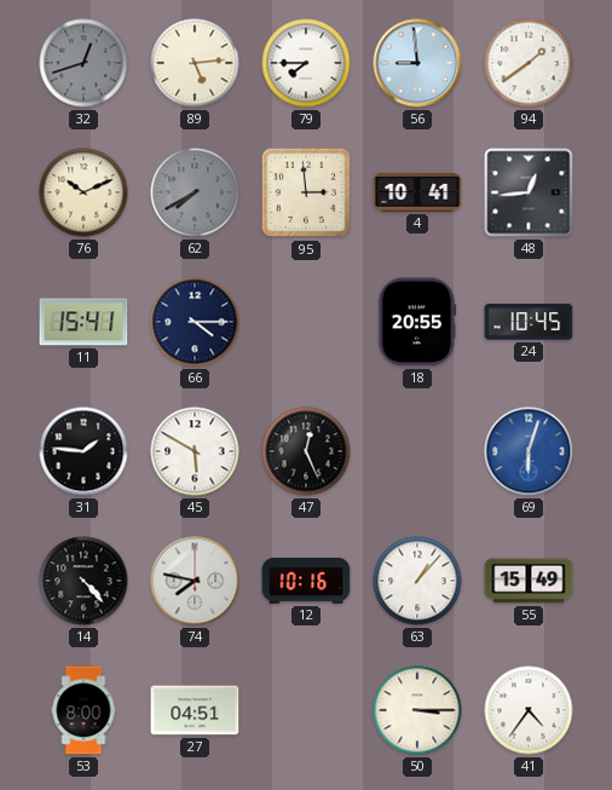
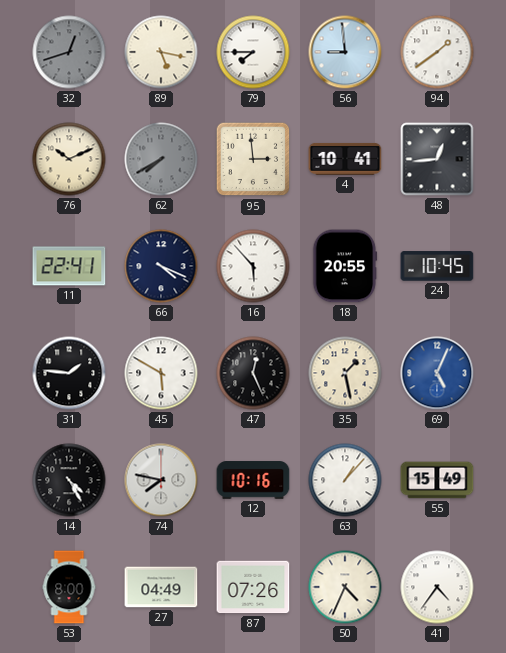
89: 5:14 -> 5:17
11: 15:41 -> 22:41
66: 4:15 -> 4:19
16: none -> 5:53
35: none -> 1:28
69: 6:03 -> 5:04
14: 4:23 -> 4:25
27: 04:51 -> 04:49
87: none -> 07:26
50: 3:15 -> 4:34
